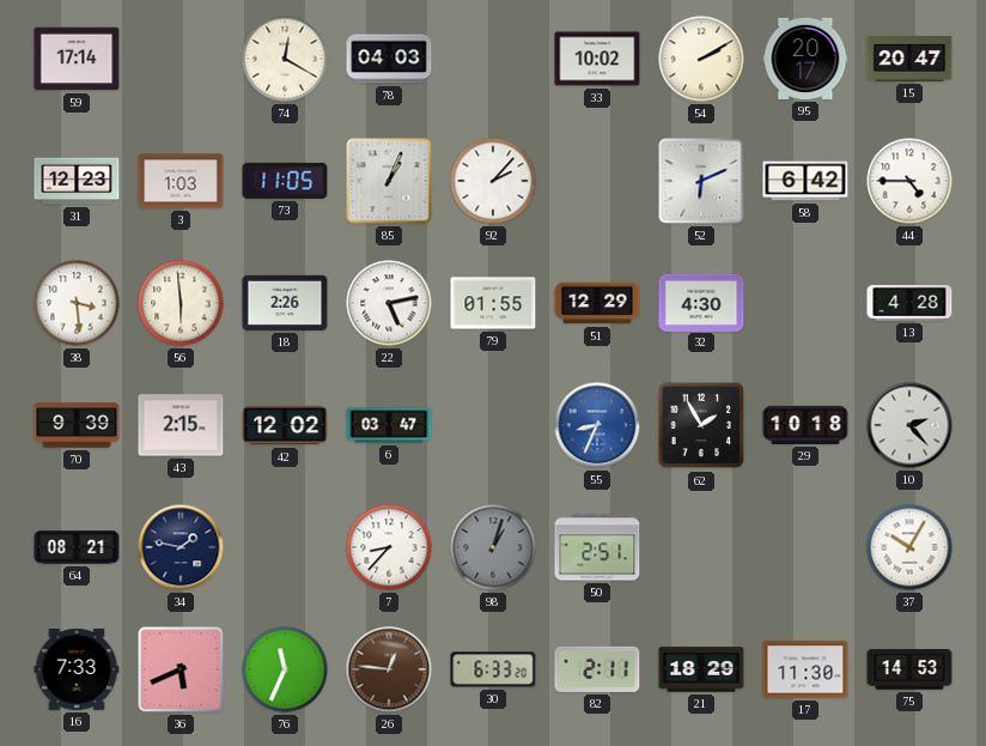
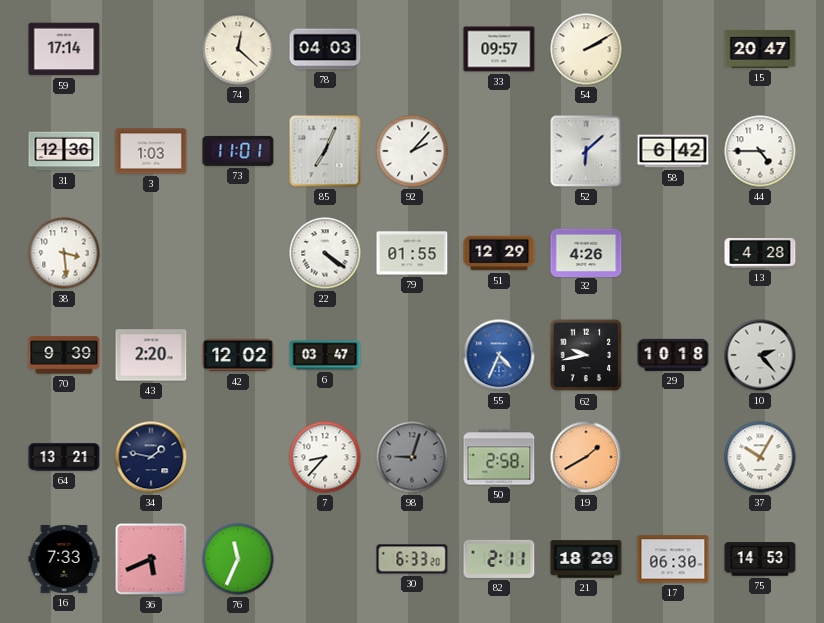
74: 12:20 -> 12:22
33: 10:02 -> 09:57
95: 20:17 -> none
31: 12:23 -> 12:36
73: 11:05 -> 11:01
85: 1:04 -> 7:04
52: 6:11 -> 6:08
56: 5:59 -> none
18: 2:26 -> none
22: 5:13 -> 4:21
32: 4:30 -> 4:26
43: 2:15 -> 2:20
55: 8:34 -> 4:34
62: 1:55 -> 9:43
64: 08:21 -> 13:21
98: 1:03 -> 9:03
50: 2:51 -> 2:58
19: none -> 1:40
26: 12:46 -> none
17: 11:30 -> 06:30
